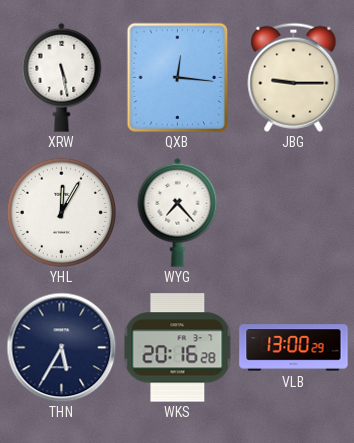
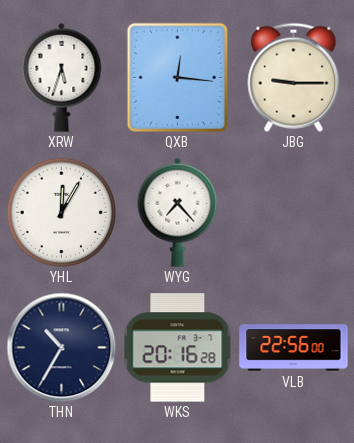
XRW: 5:28 -> 5:33
THN: 5:35 -> 10:35
VLB: 13:00 -> 22:56
